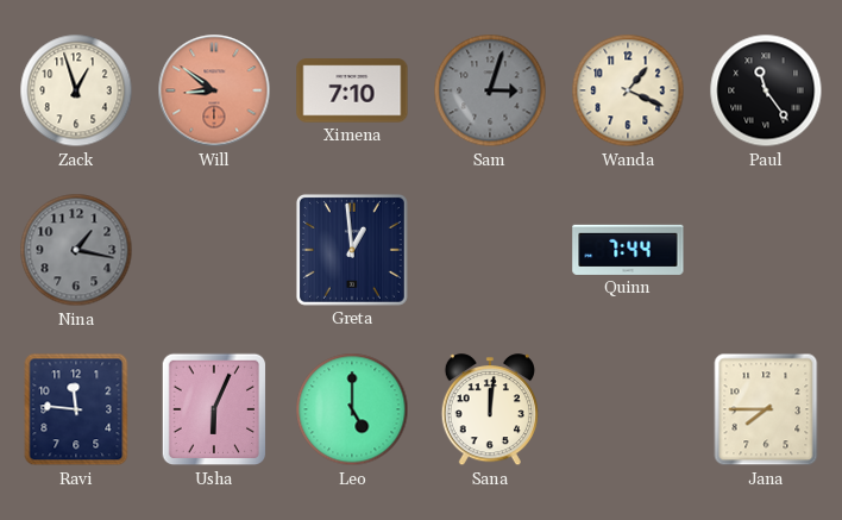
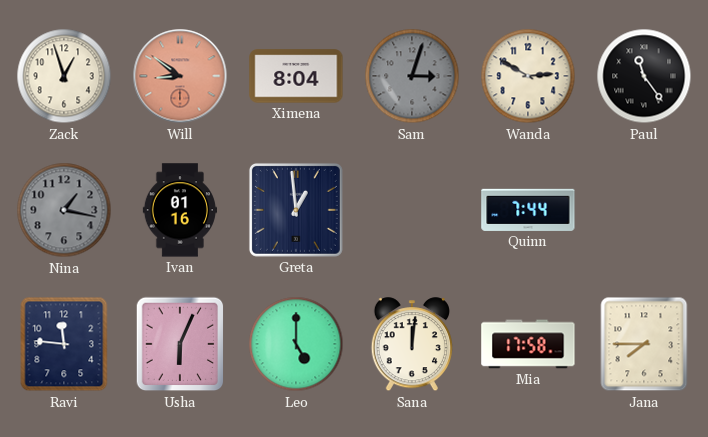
Ximena: 7:10 -> 8:04
Wanda: 1:19 -> 2:50
Ivan: none -> 01:16
Mia: none -> 17:58
